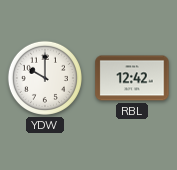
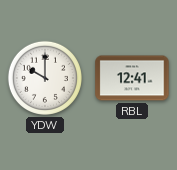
RBL: 12:42 -> 12:41
